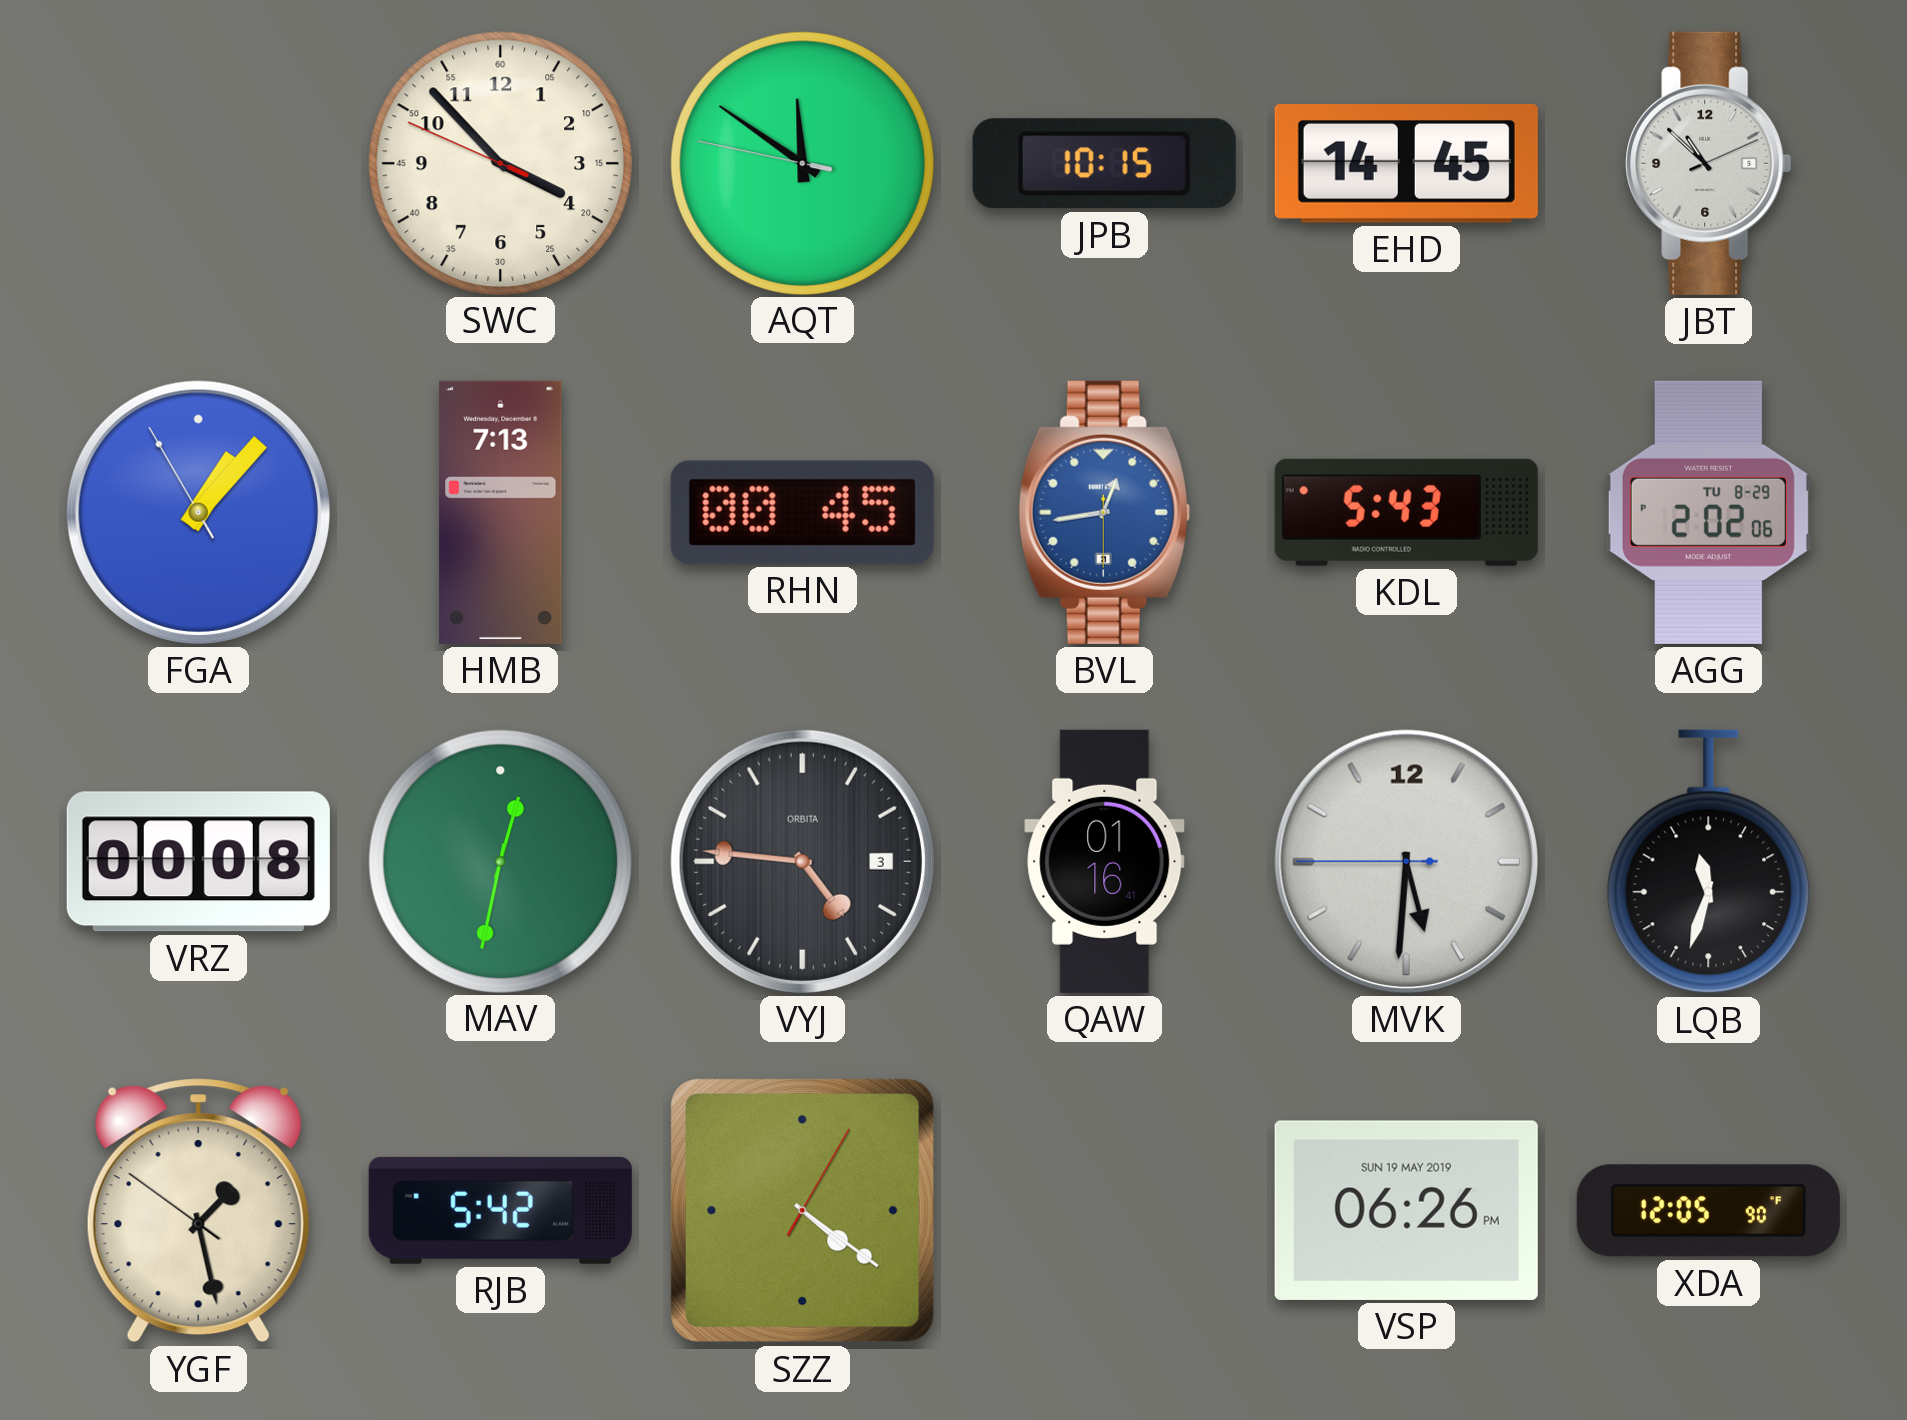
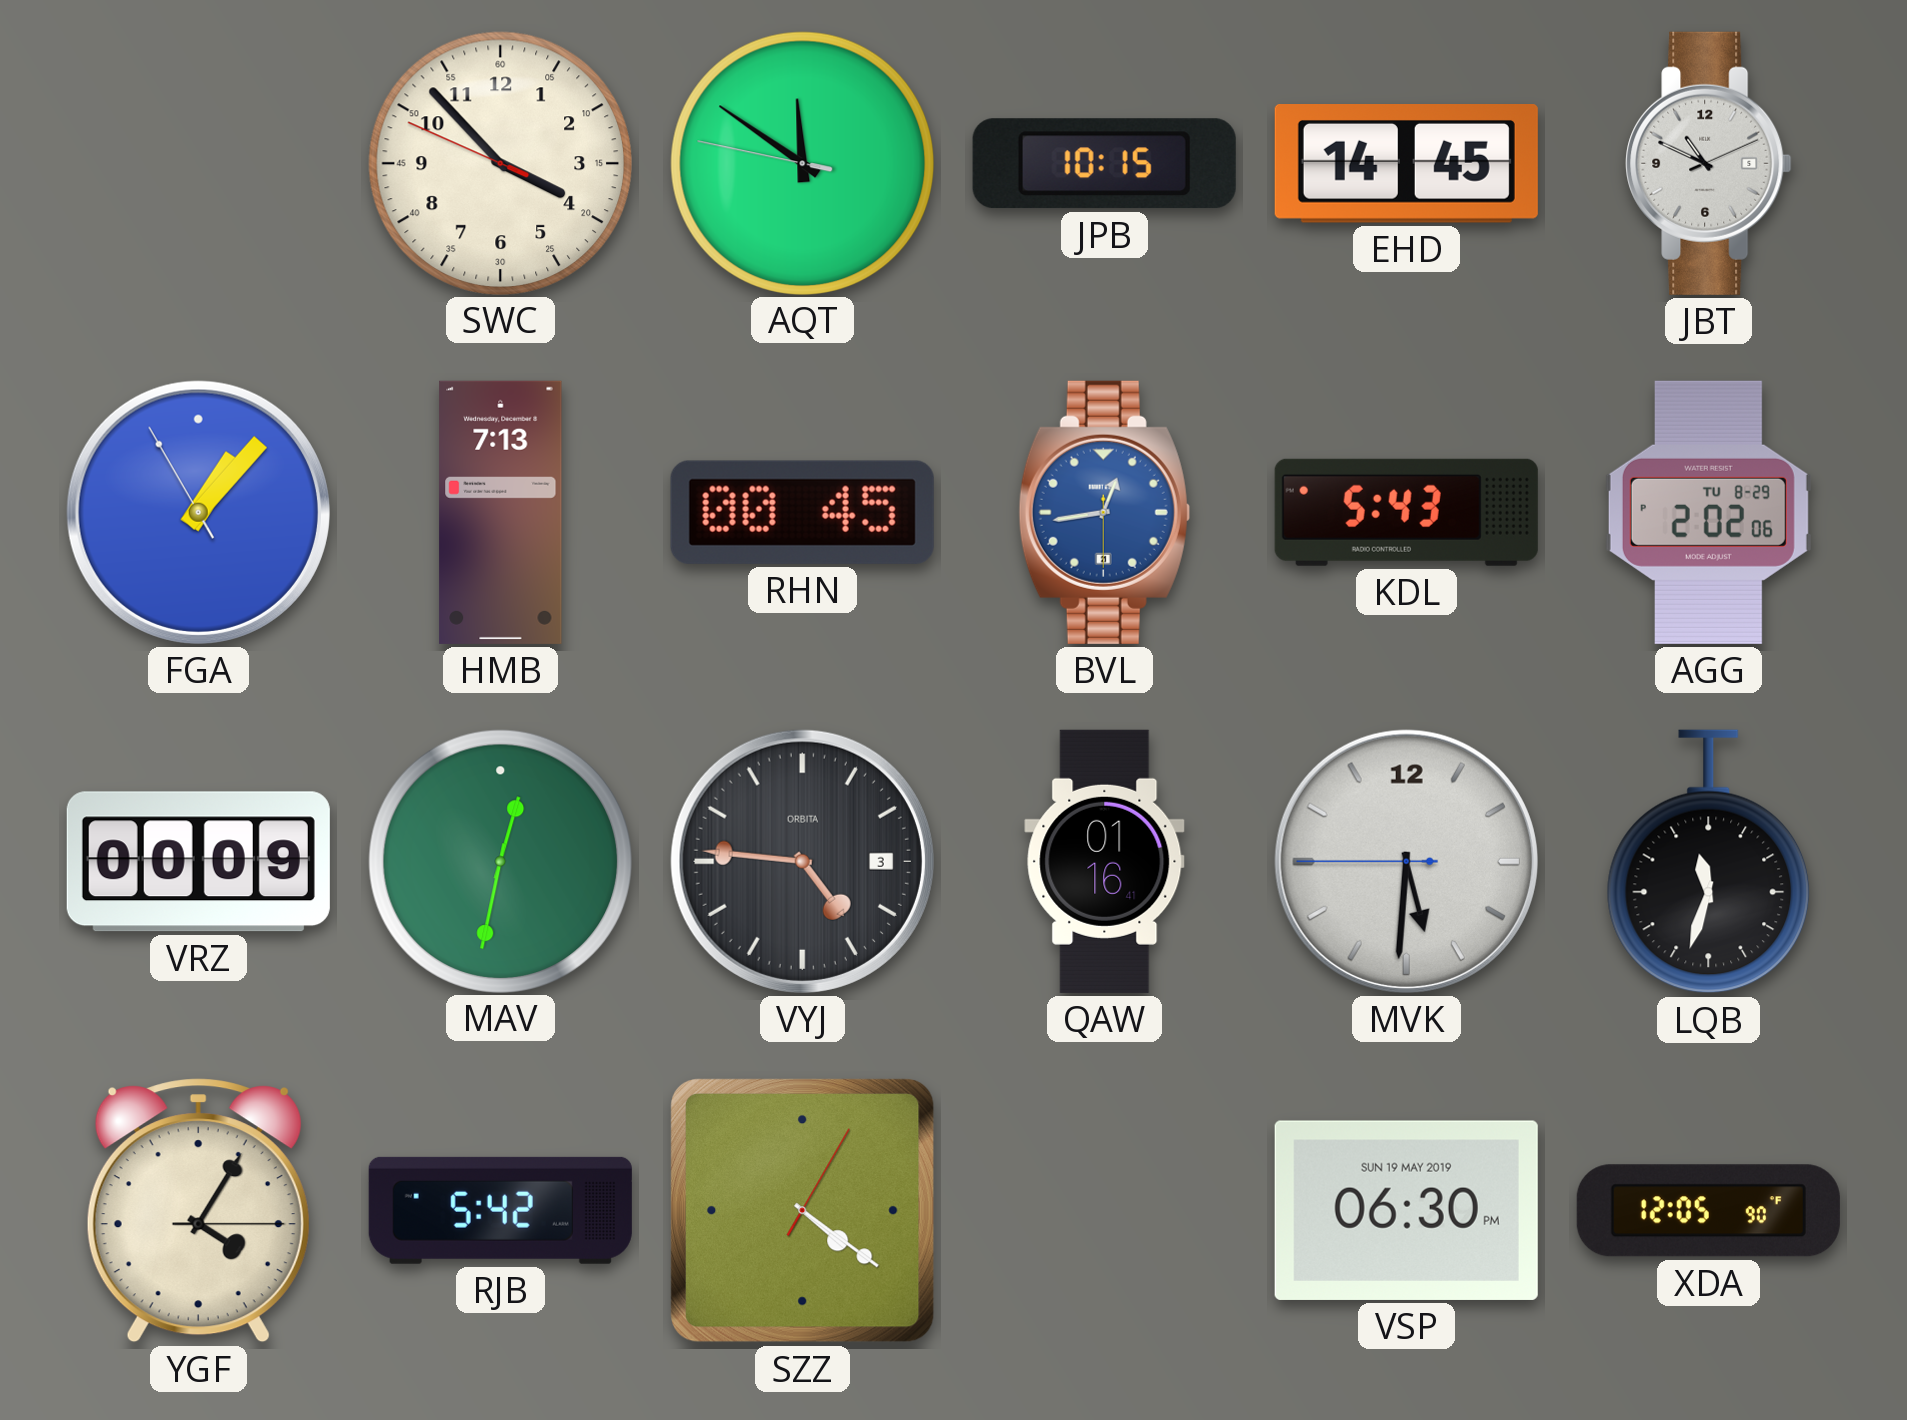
JBT: 10:52 -> 10:49
VRZ: 00:08 -> 00:09
YGF: 1:27 -> 4:05
VSP: 06:26 -> 06:30
